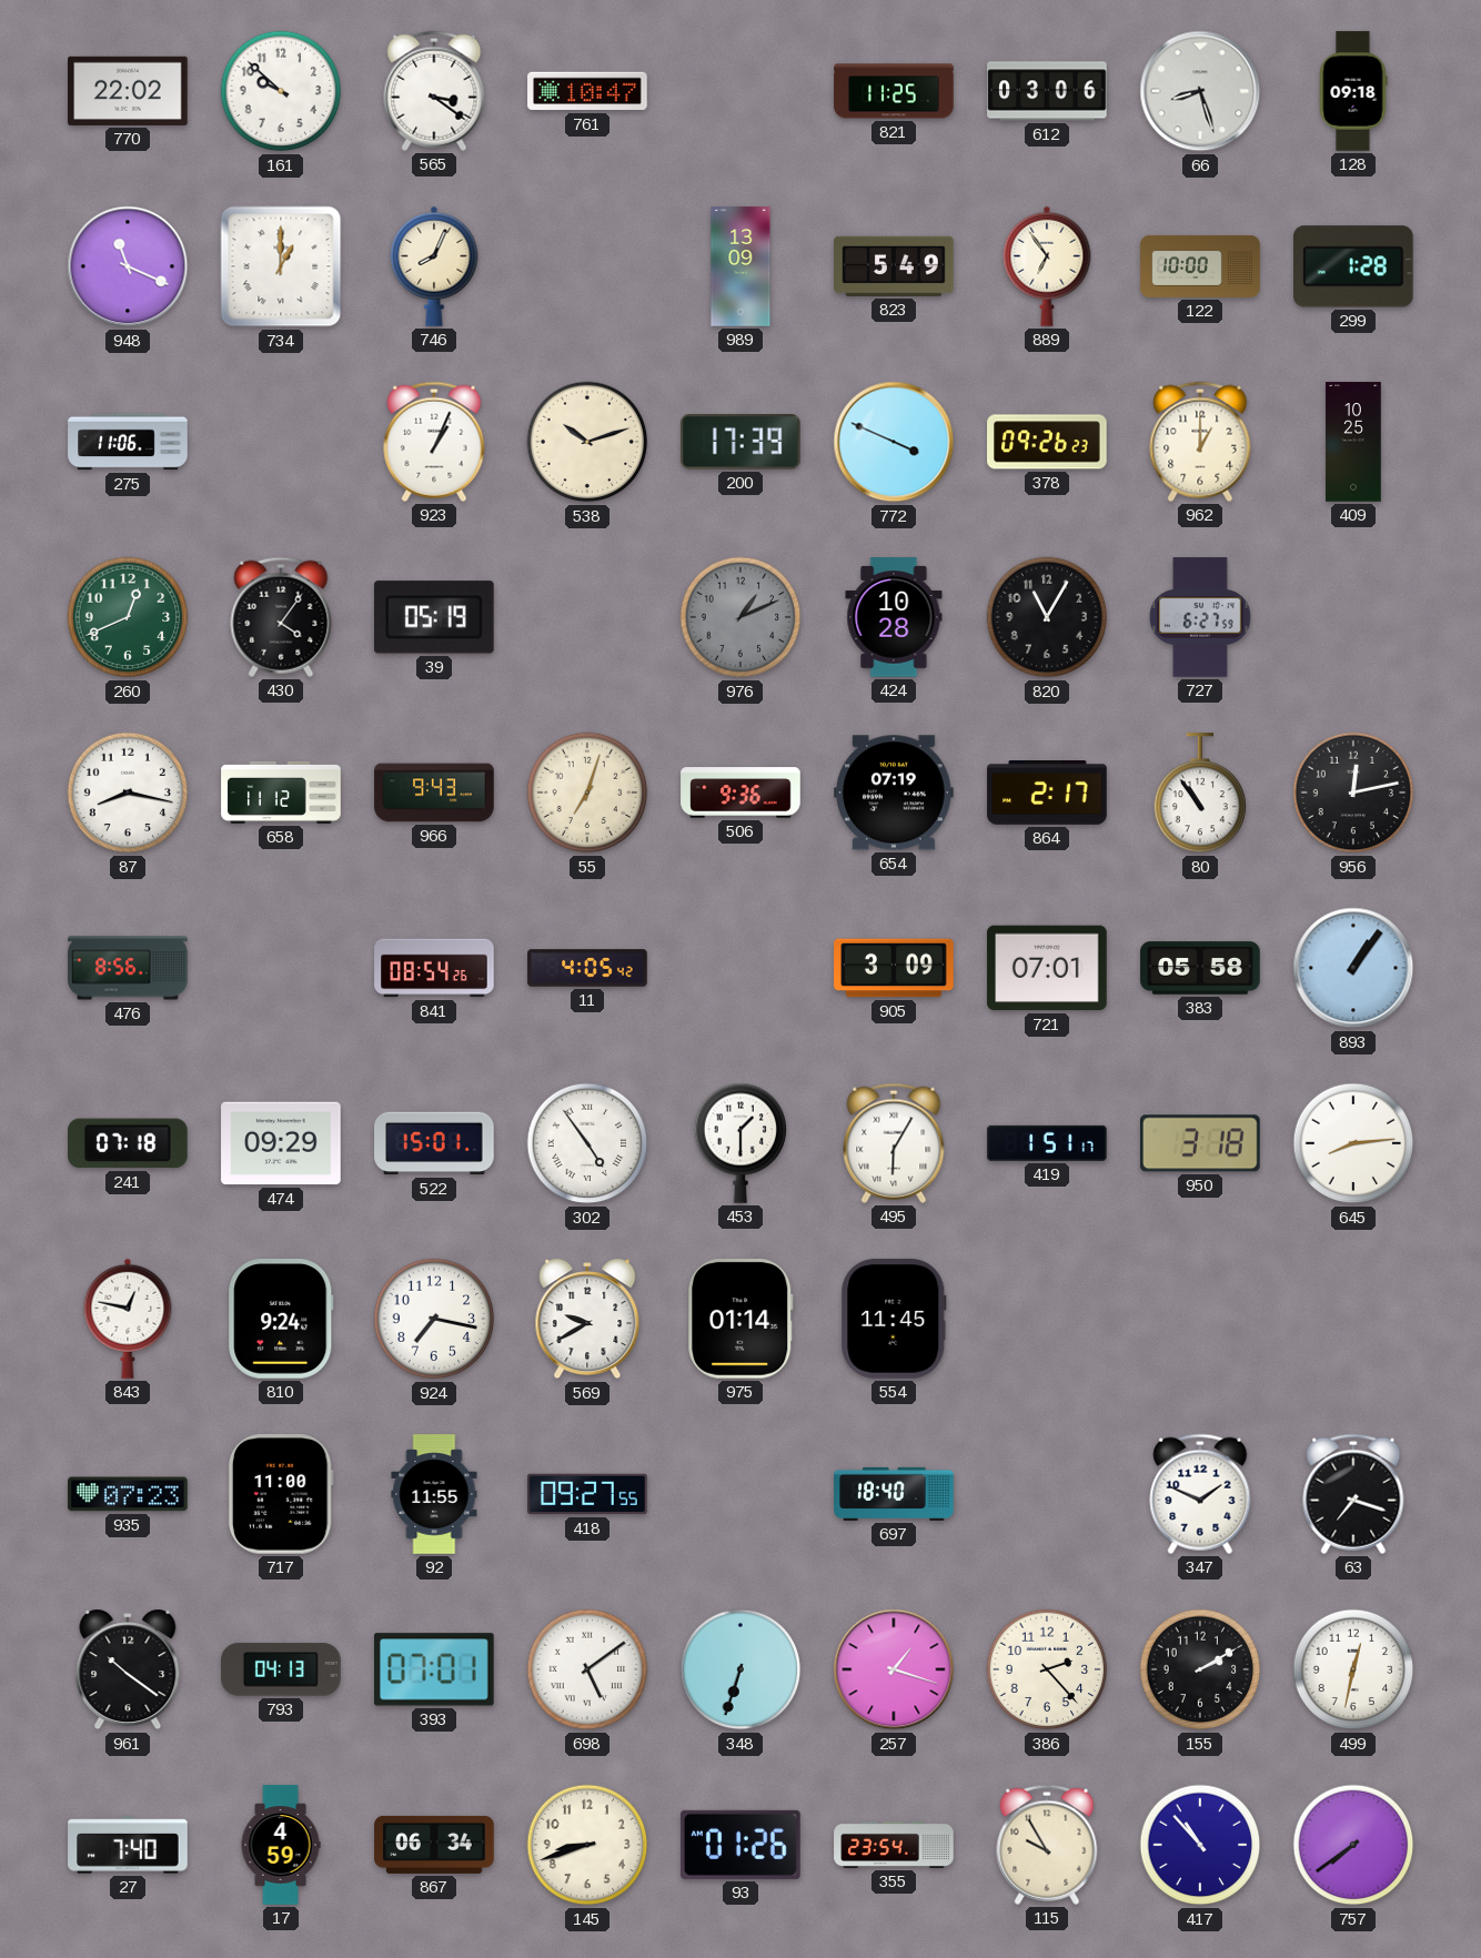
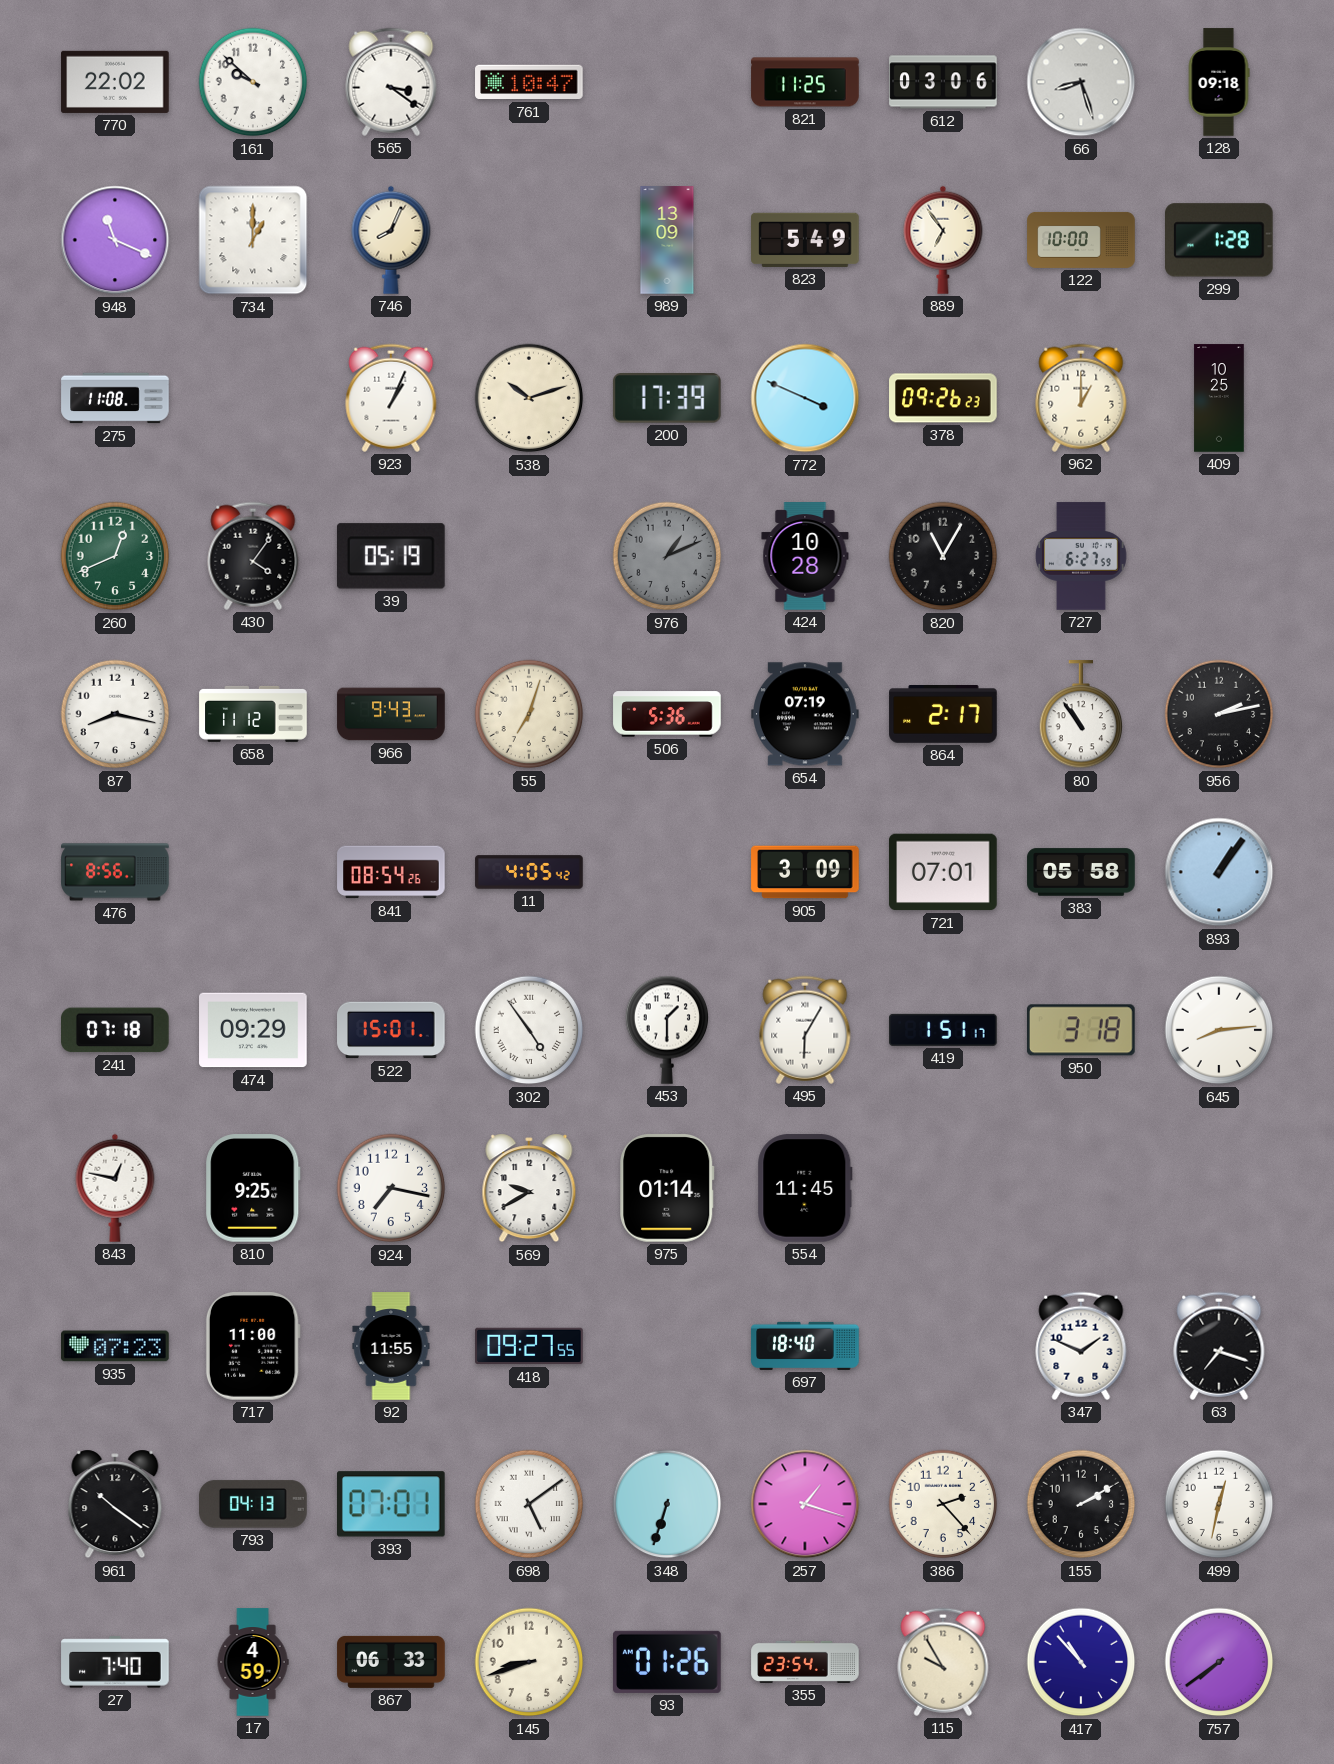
275: 11:06 -> 11:08
506: 9:36 -> 5:36
956: 12:13 -> 2:13
810: 9:24 -> 9:25
867: 06:34 -> 06:33
